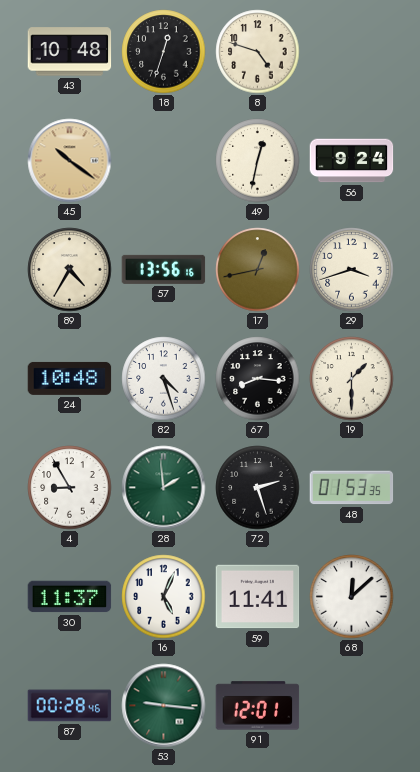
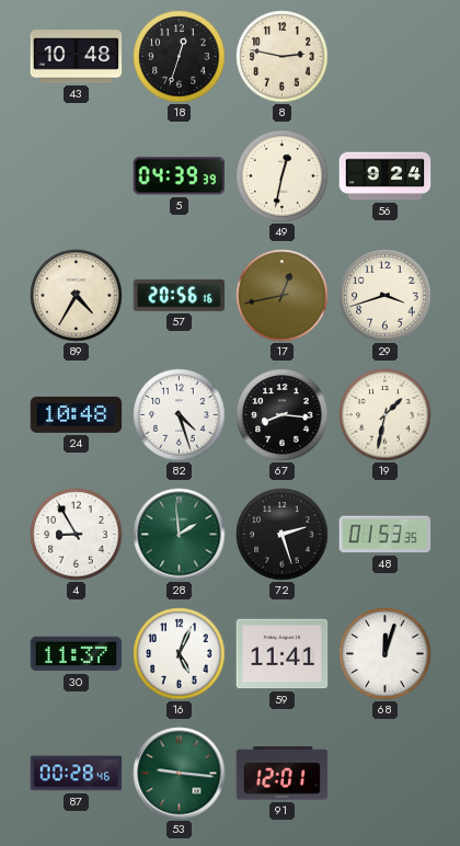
8: 4:48 -> 2:47
45: 10:21 -> none
5: none -> 04:39
57: 13:56 -> 20:56
19: 1:30 -> 1:32
68: 12:08 -> 12:03
